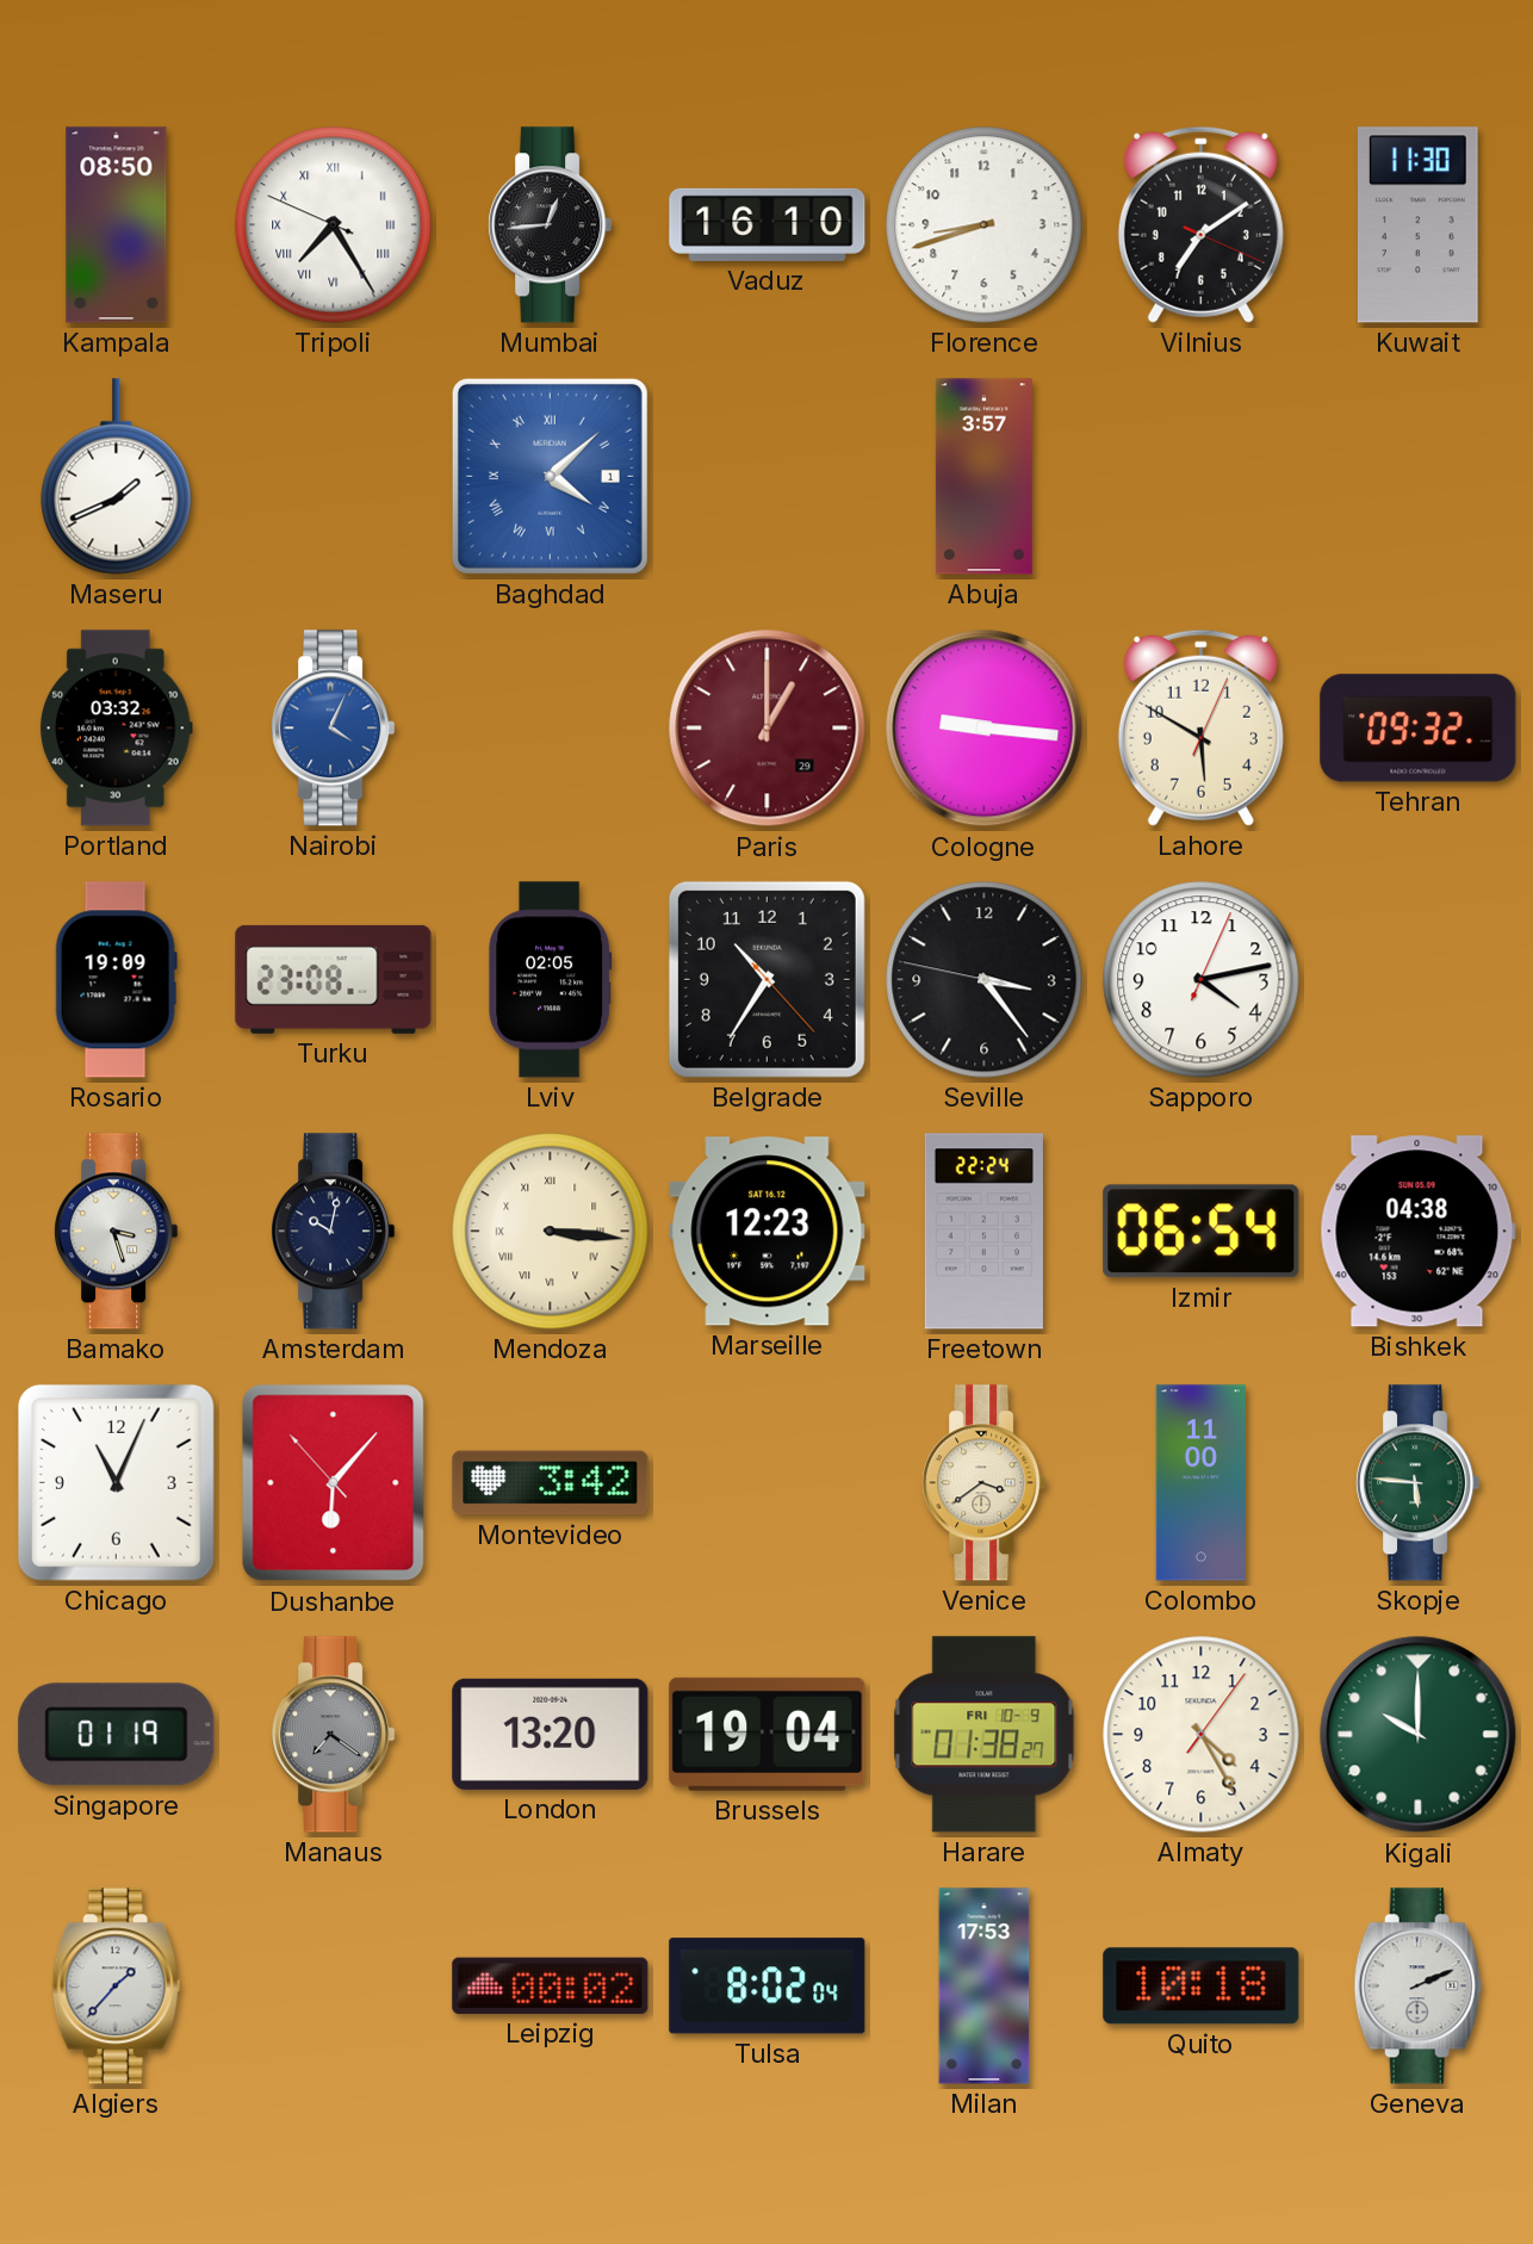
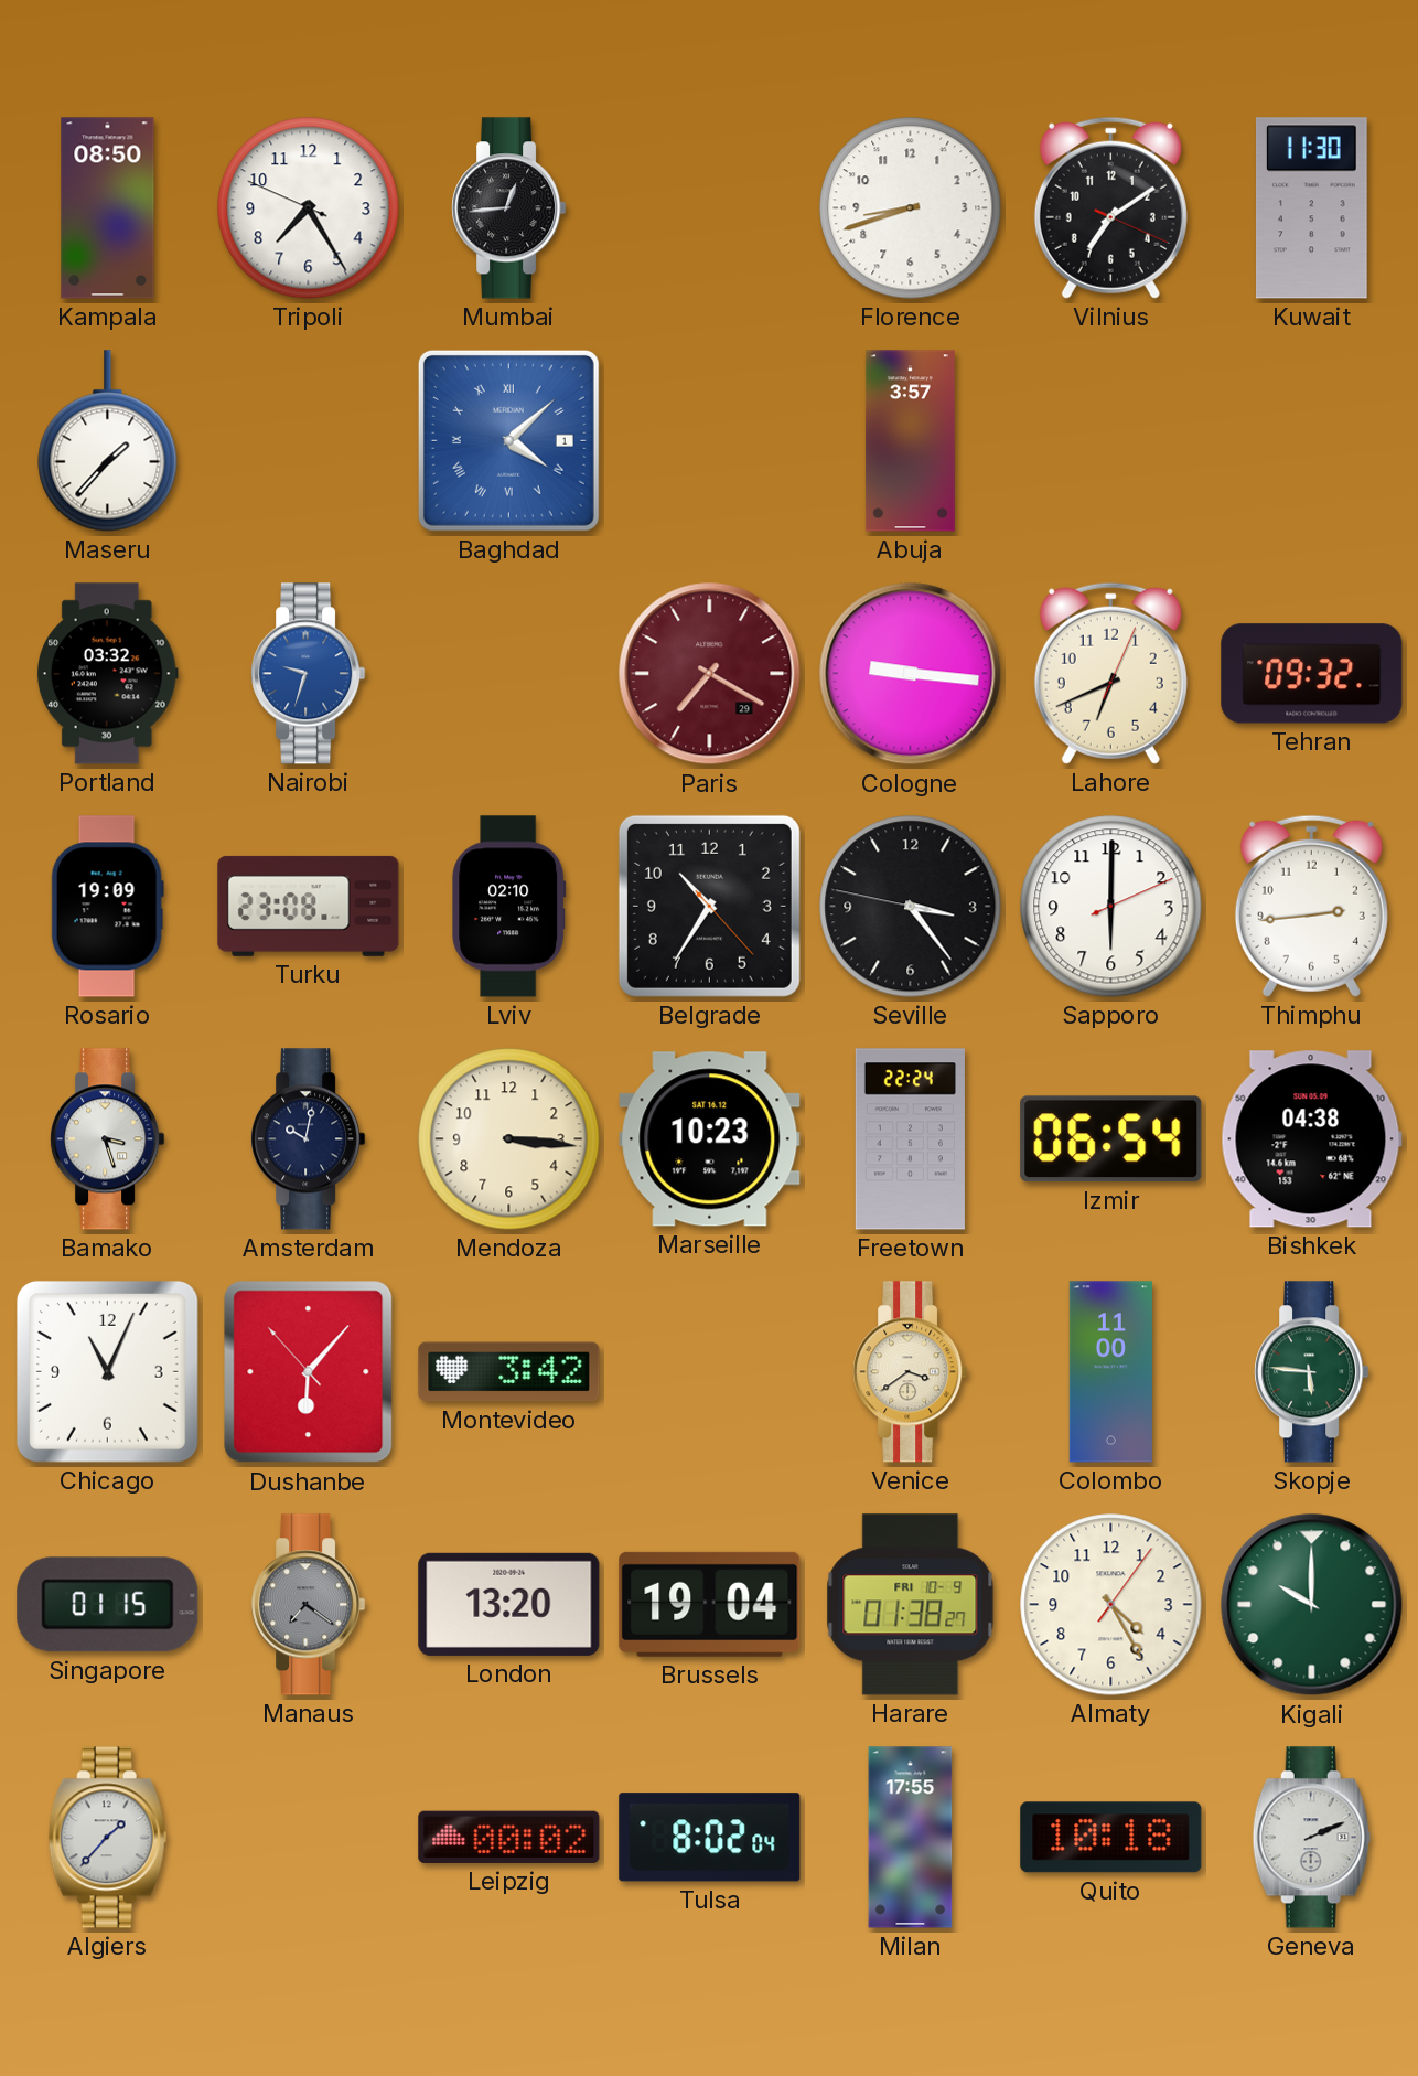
Tripoli numerals: Roman -> Arabic
Vaduz: 16:10 -> none
Maseru: 1:41 -> 1:37
Nairobi: 4:04 -> 9:33
Paris: 1:00 -> 7:20
Lahore: 5:50 -> 6:41
Lviv: 02:05 -> 02:10
Sapporo: 4:13 -> 6:00
Thimphu: none -> 2:44
Mendoza numerals: Roman -> Arabic
Marseille: 12:23 -> 10:23
Singapore: 01:19 -> 01:15
Milan: 17:53 -> 17:55
